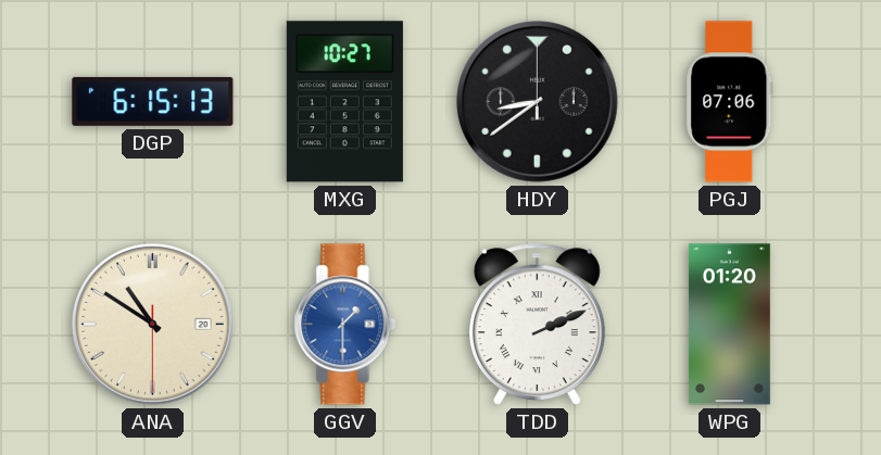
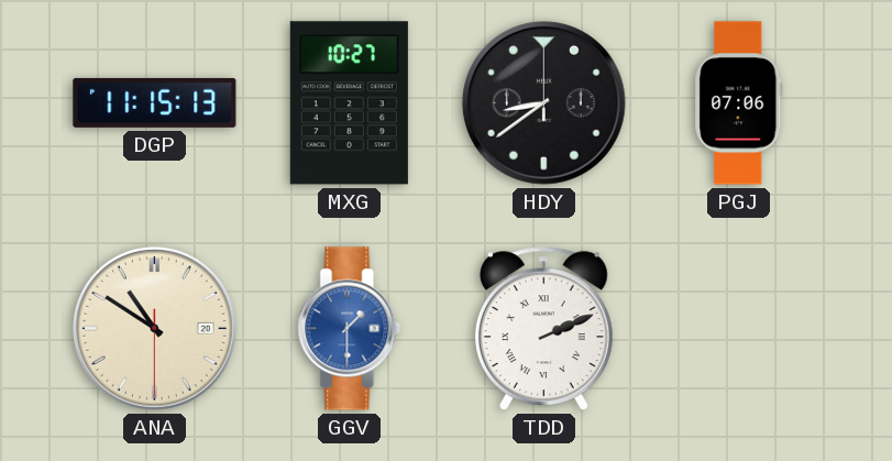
DGP: 6:15 -> 11:15
WPG: 01:20 -> none
